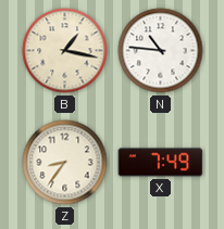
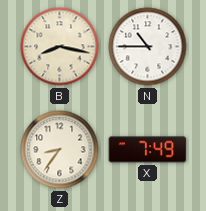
B: 1:17 -> 8:17
N: 10:46 -> 10:45
